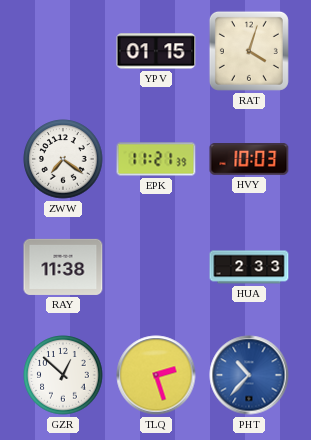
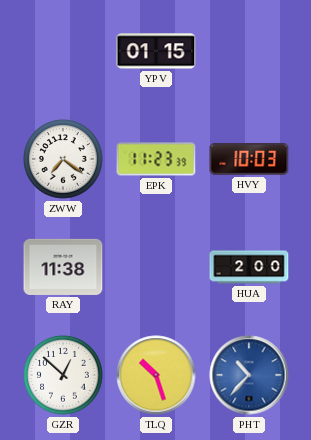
RAT: 4:03 -> none
EPK: 11:21 -> 11:23
HUA: 2:33 -> 2:00
TLQ: 2:27 -> 10:27
